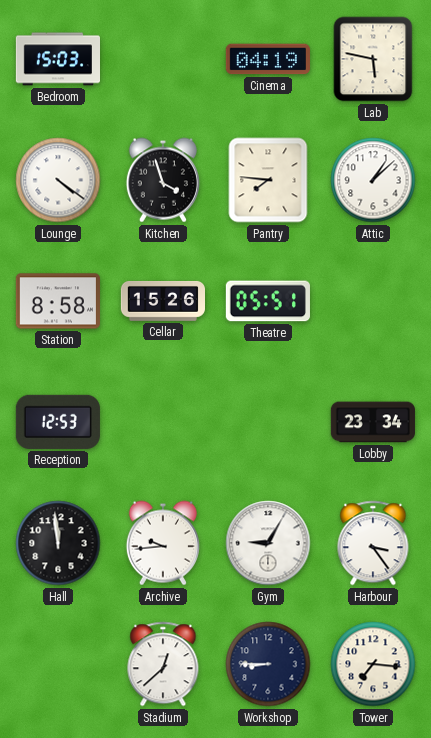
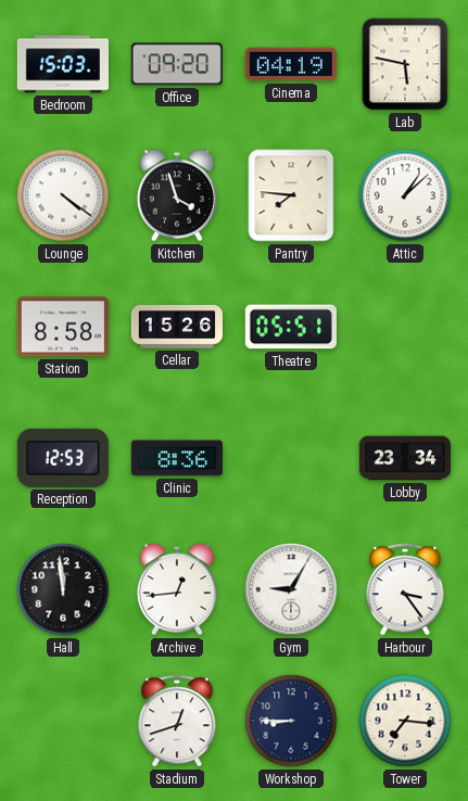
Office: none -> 09:20
Clinic: none -> 8:36
Archive: 9:44 -> 12:44
Stadium: 12:38 -> 12:42
